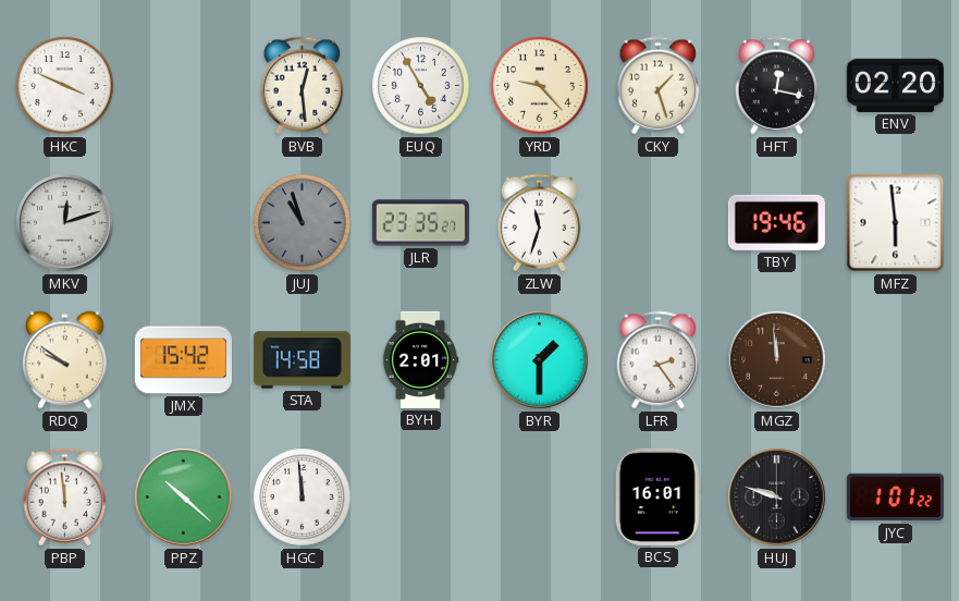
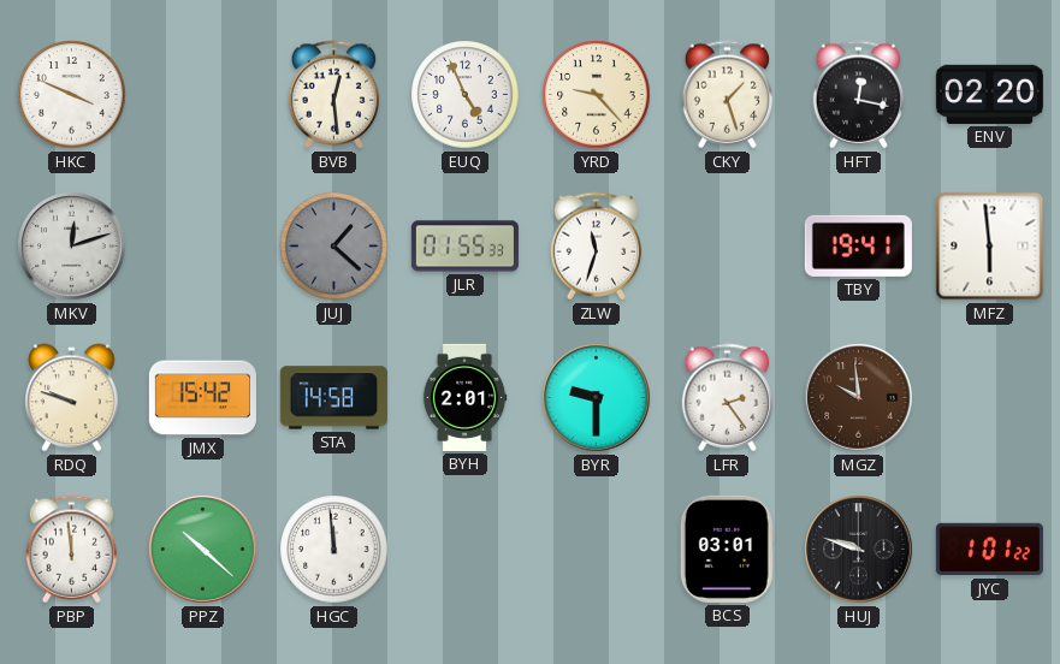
EUQ: 4:55 -> 4:56
JUJ: 10:57 -> 1:22
JLR: 23:35 -> 01:55
TBY: 19:46 -> 19:41
RDQ: 9:51 -> 9:48
BYR: 1:30 -> 9:30
MGZ: 11:59 -> 9:59
BCS: 16:01 -> 03:01
